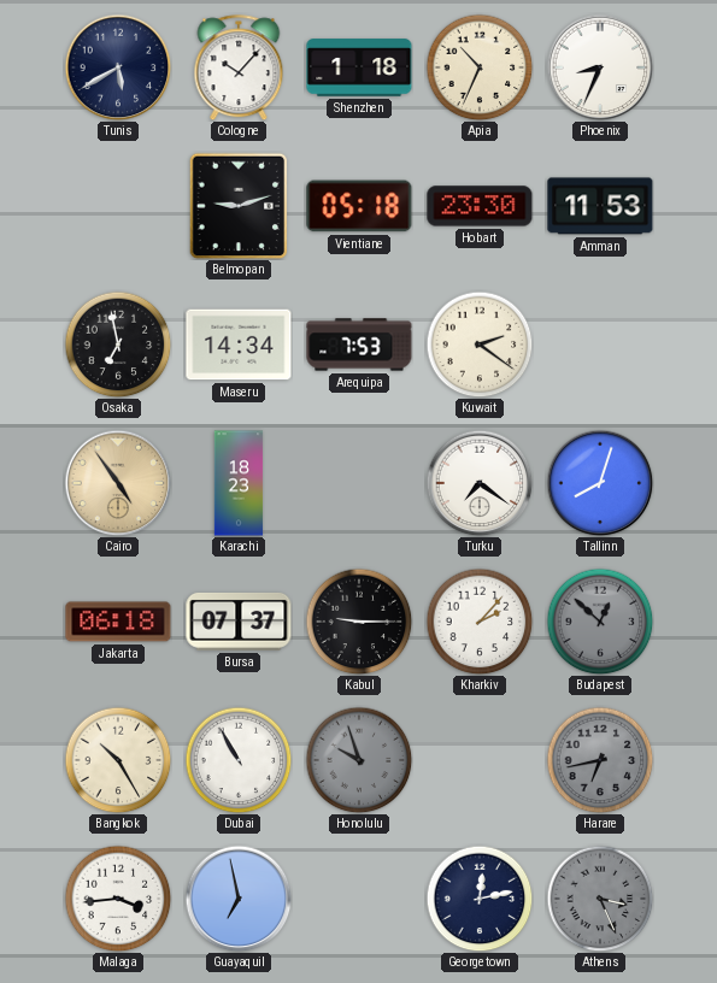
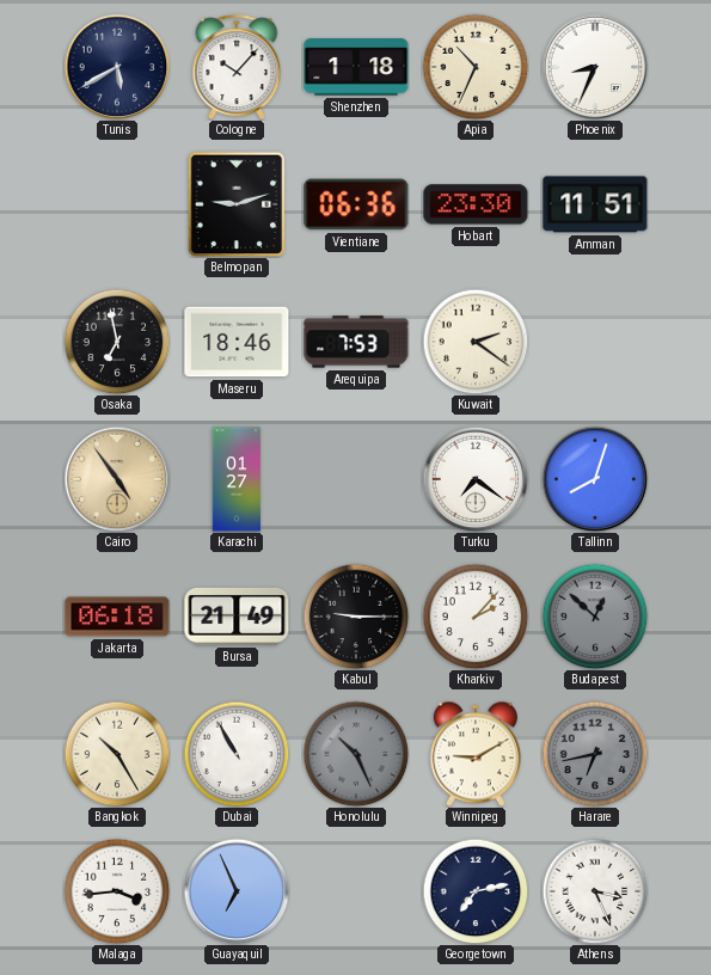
Vientiane: 05:18 -> 06:36
Amman: 11:53 -> 11:51
Maseru: 14:34 -> 18:46
Karachi: 18:23 -> 01:27
Bursa: 07:37 -> 21:49
Honolulu: 9:57 -> 10:26
Winnipeg: none -> 9:10
Guayaquil: 6:58 -> 6:56
Georgetown: 12:13 -> 7:13
Athens dial: grey -> white
